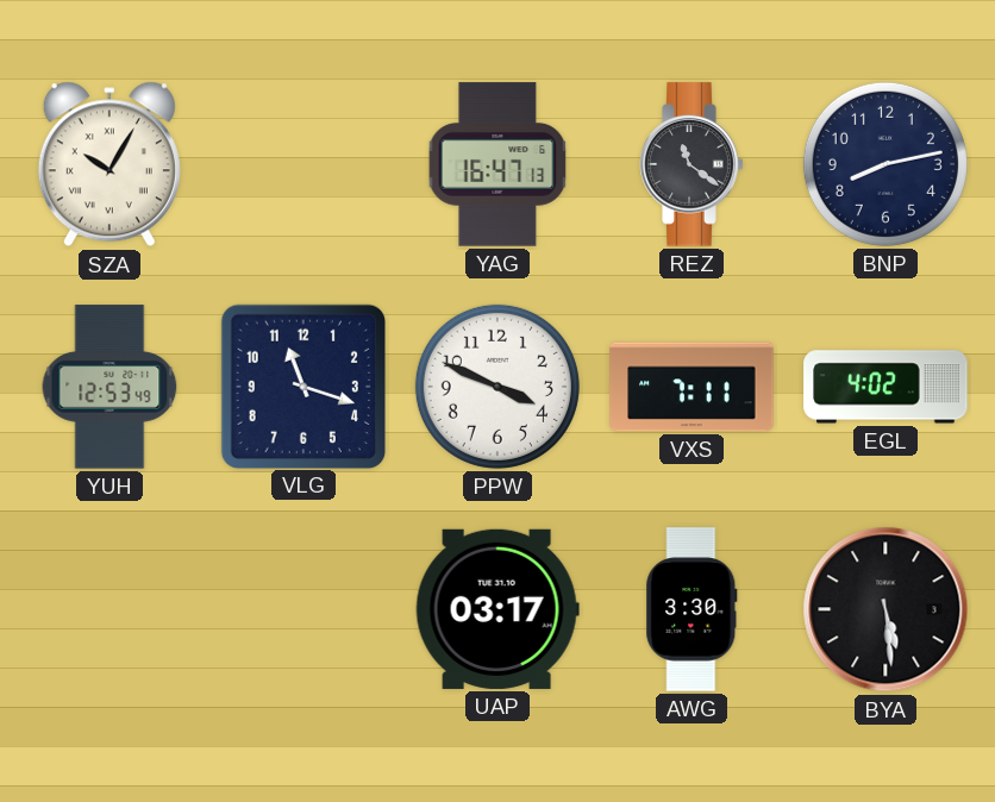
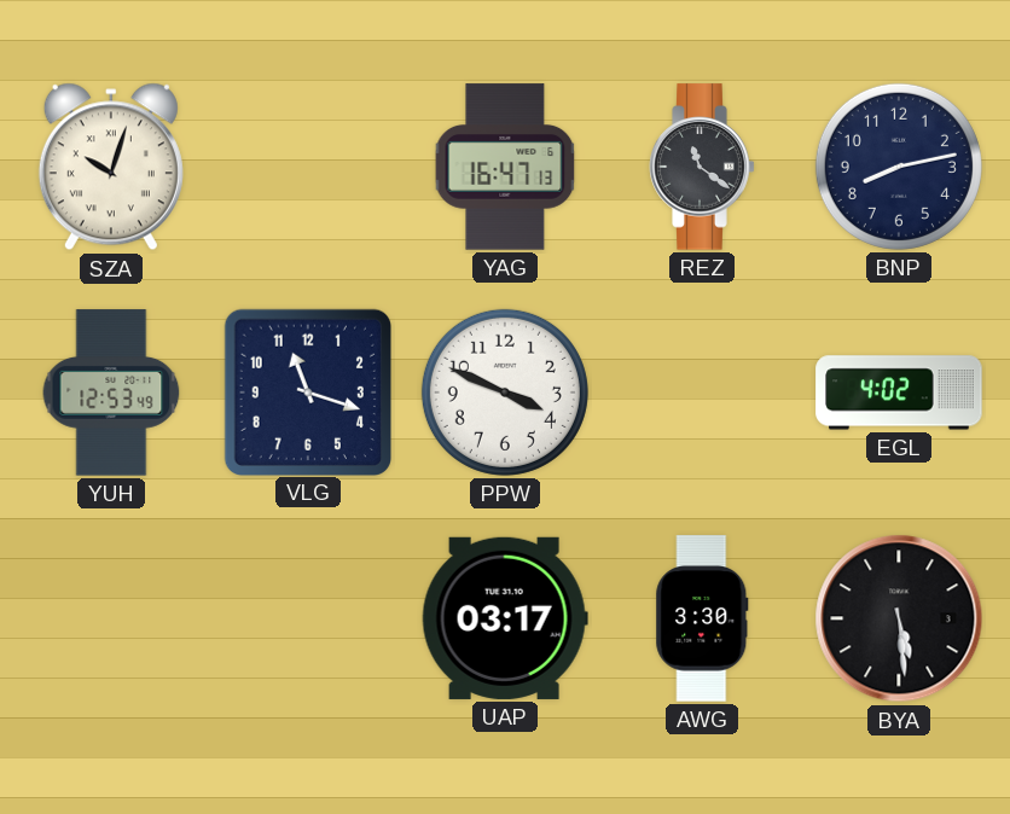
SZA: 10:05 -> 10:03
VXS: 7:11 -> none
